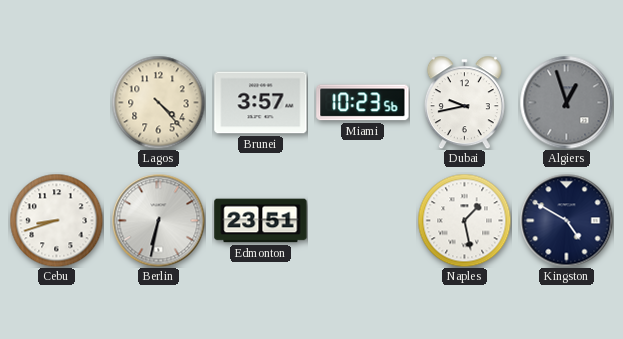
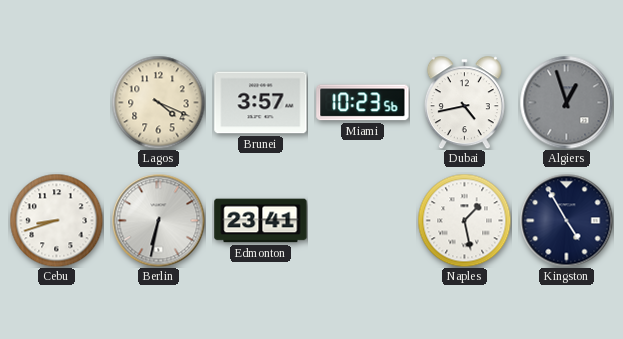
Lagos: 4:23 -> 4:19
Dubai: 9:43 -> 4:43
Edmonton: 23:51 -> 23:41
Kingston: 4:50 -> 4:55
